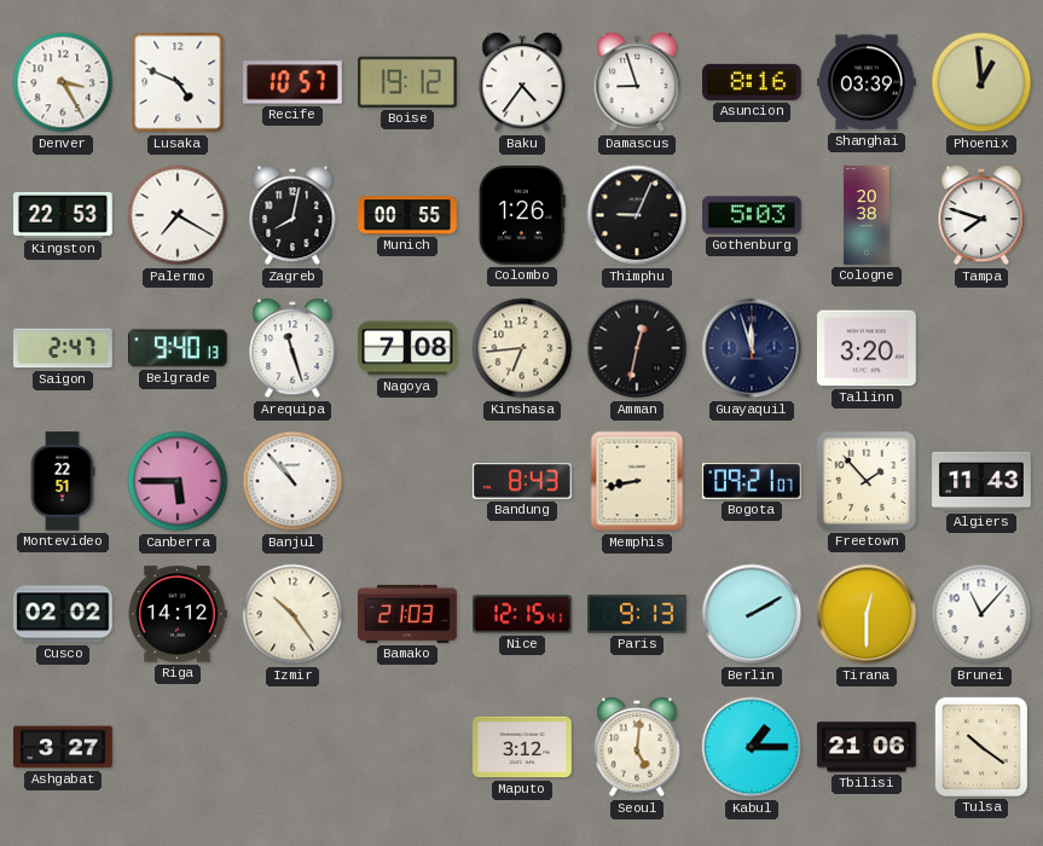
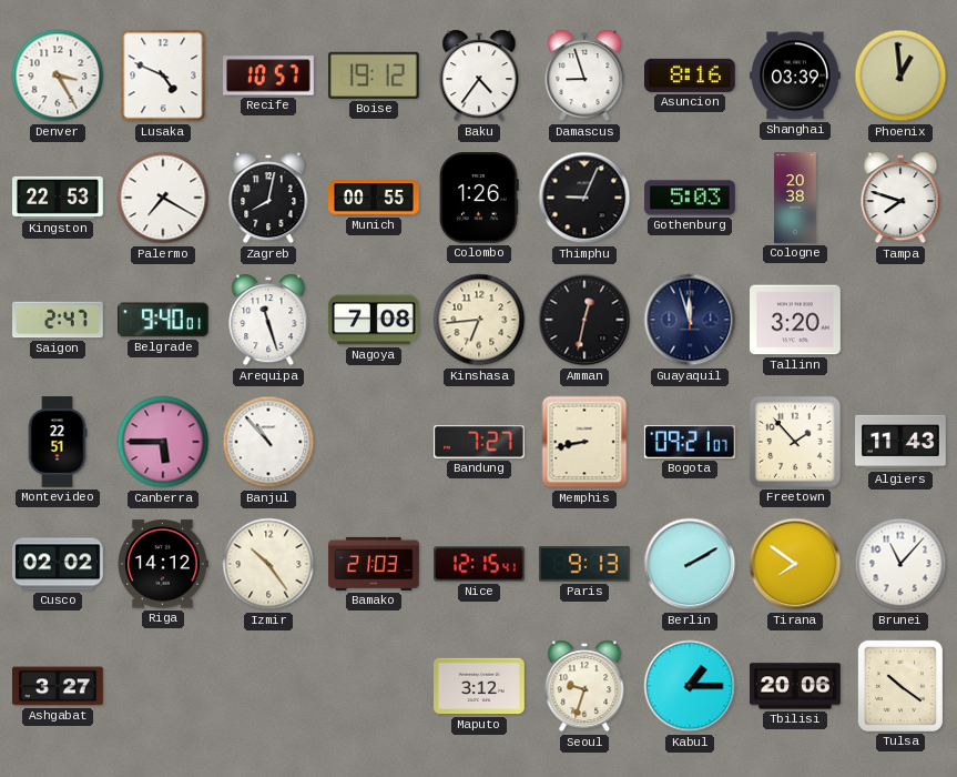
Belgrade: 9:40:13 -> 9:40:01
Bandung: 8:43 -> 7:27
Tirana: 12:30 -> 7:51
Seoul: 5:01 -> 9:33
Tbilisi: 21:06 -> 20:06
